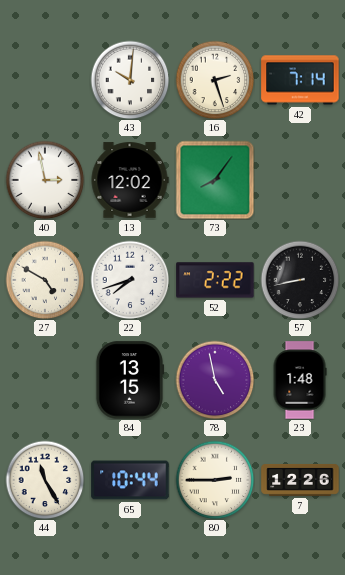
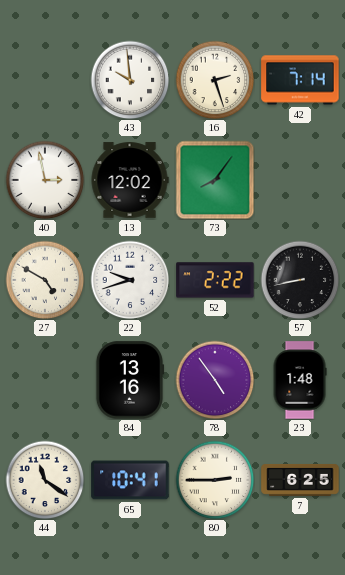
43: 10:01 -> 9:59
22: 7:42 -> 9:42
84: 13:15 -> 13:16
78: 4:58 -> 4:54
44: 11:25 -> 11:21
65: 10:44 -> 10:41
7: 12:26 -> 6:25
